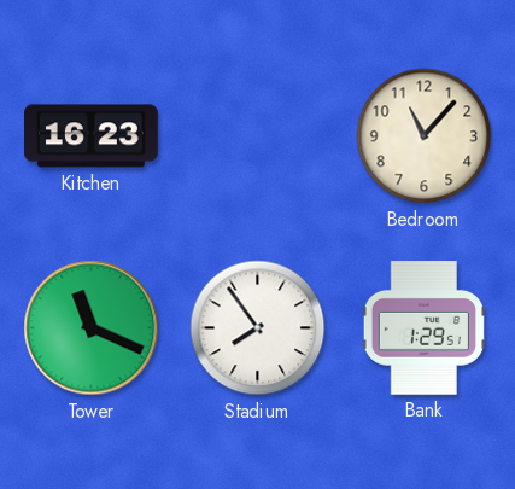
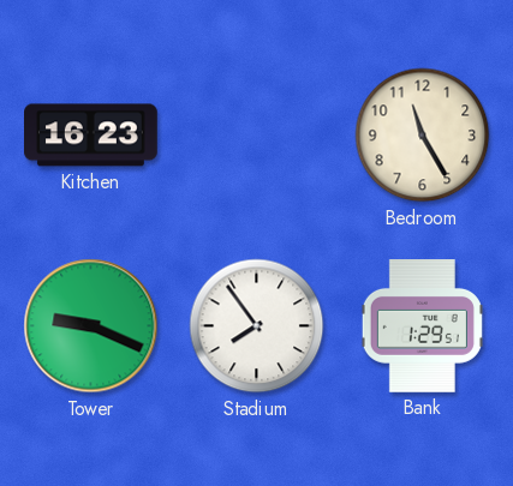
Bedroom: 11:07 -> 11:25
Tower: 11:19 -> 9:19
